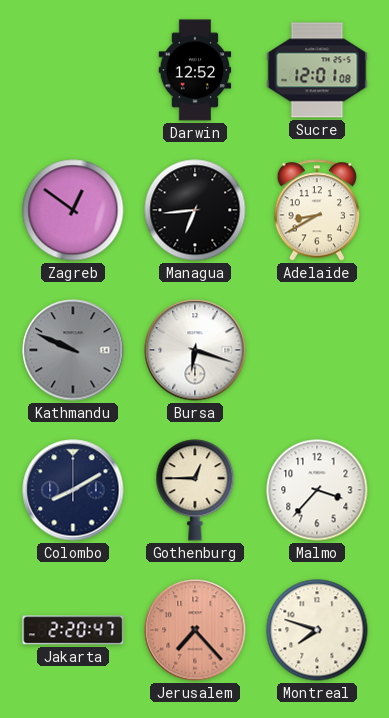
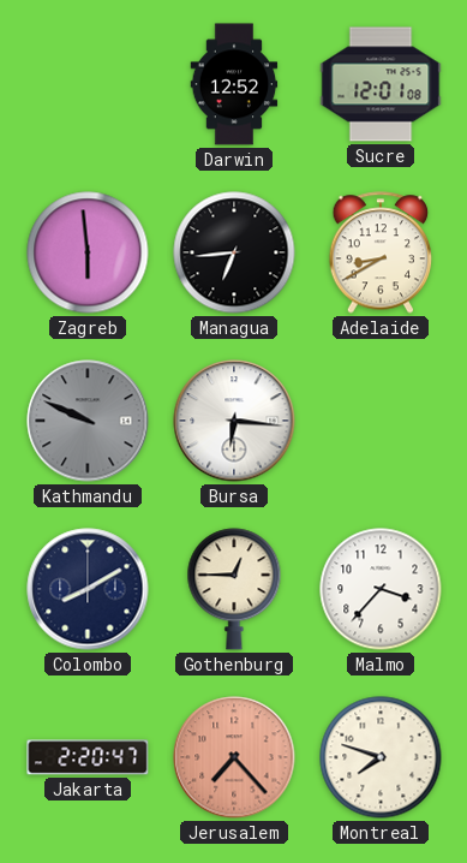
Zagreb: 12:51 -> 5:59
Bursa: 6:18 -> 6:16
